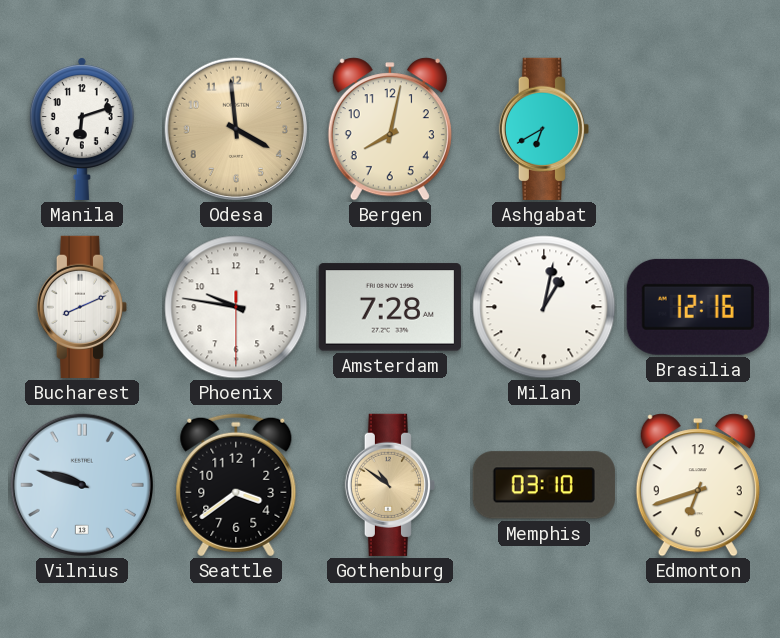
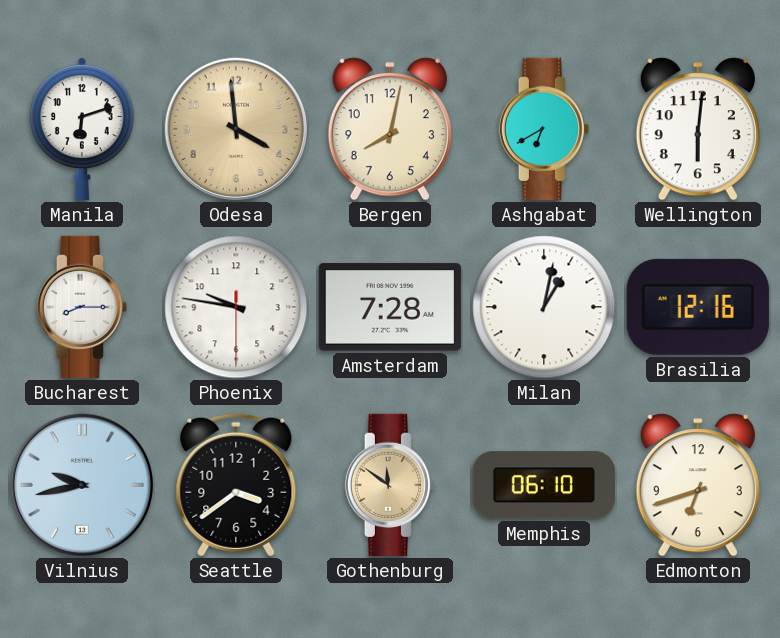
Wellington: none -> 6:01
Bucharest: 8:11 -> 8:15
Vilnius: 9:48 -> 9:43
Gothenburg: 10:51 -> 11:51
Memphis: 03:10 -> 06:10
